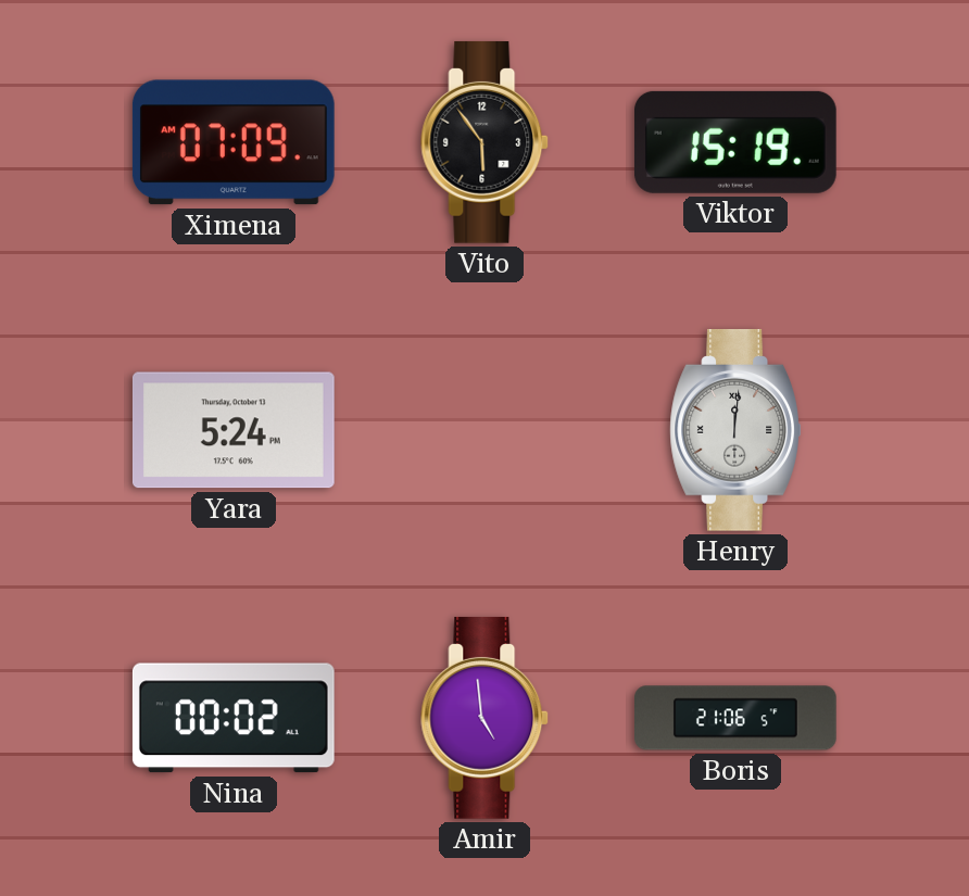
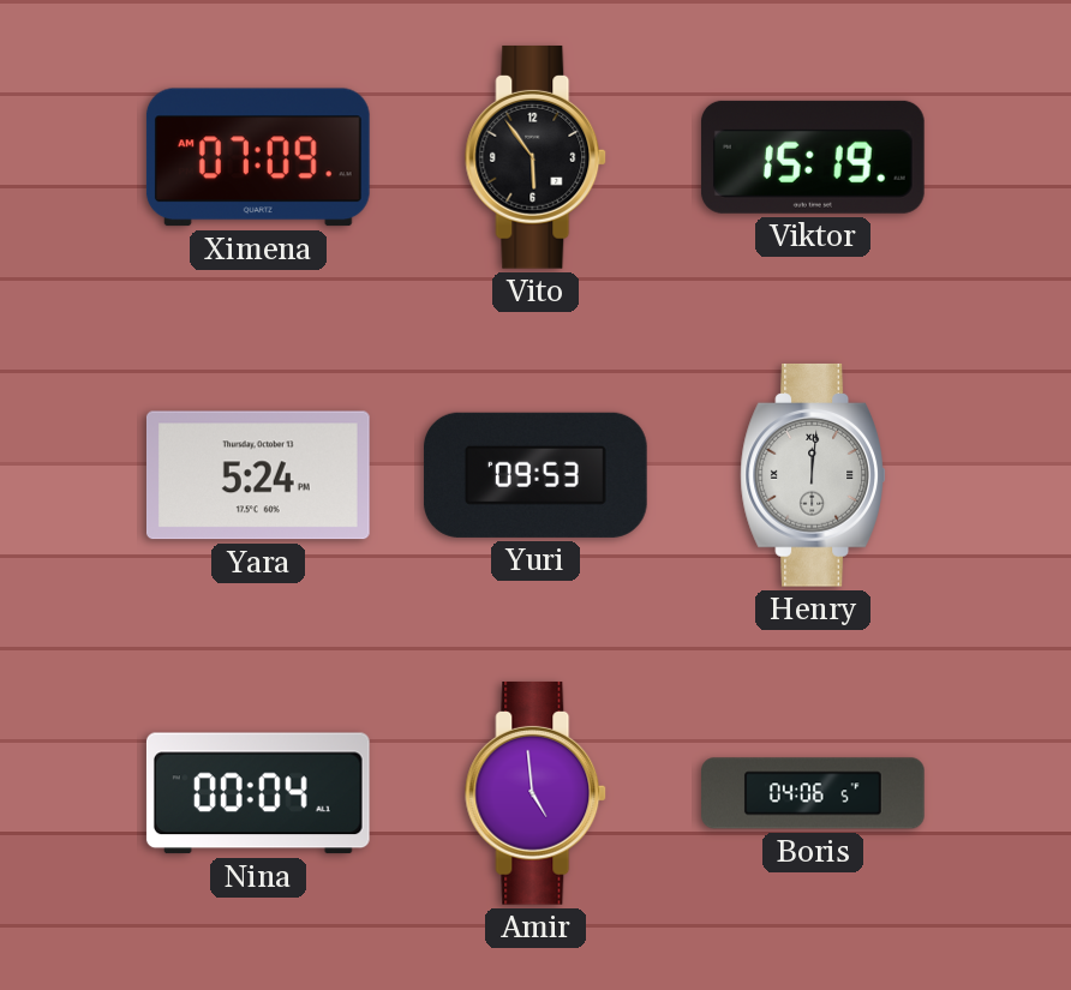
Yuri: none -> 09:53
Nina: 00:02 -> 00:04
Boris: 21:06 -> 04:06
